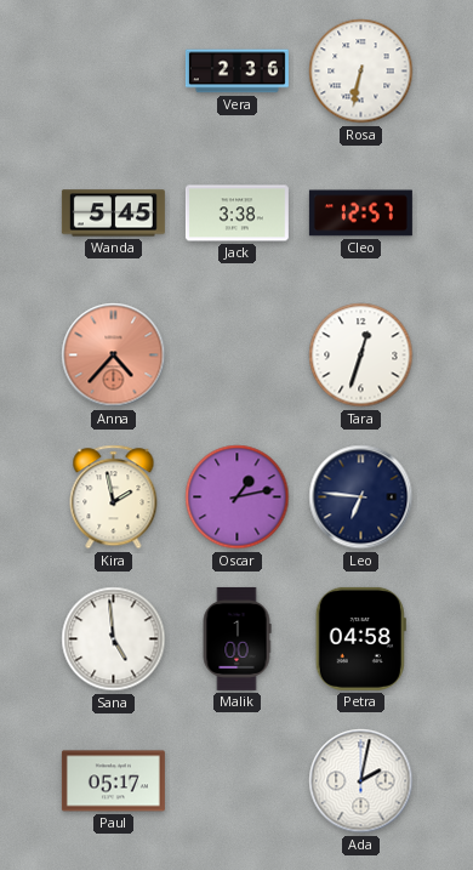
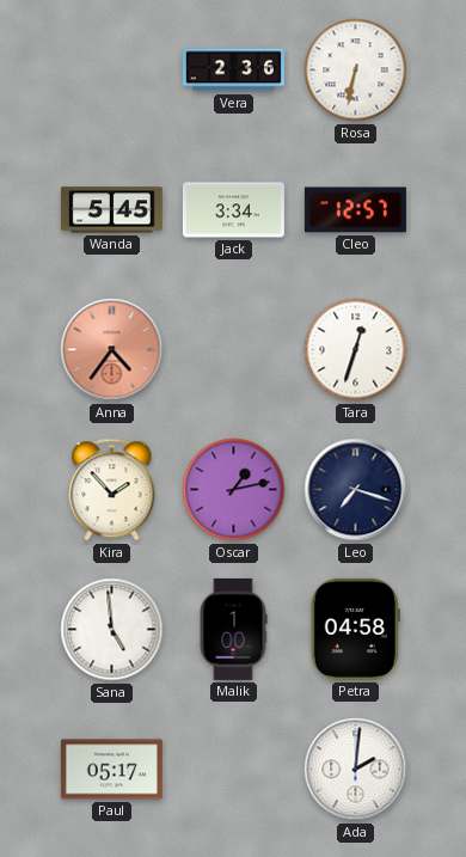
Jack: 3:38 -> 3:34
Anna: 4:37 -> 4:36
Kira: 1:58 -> 1:53
Leo: 6:46 -> 7:18
Ada: 2:02 -> 2:01
